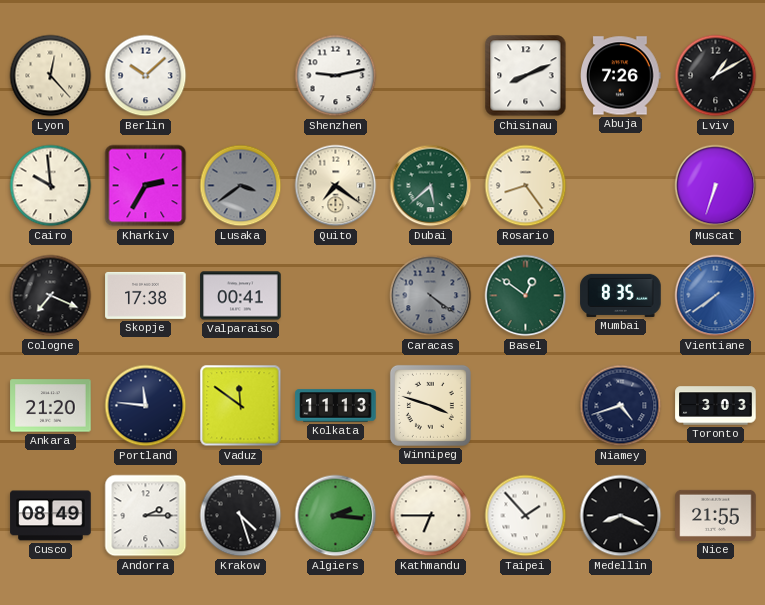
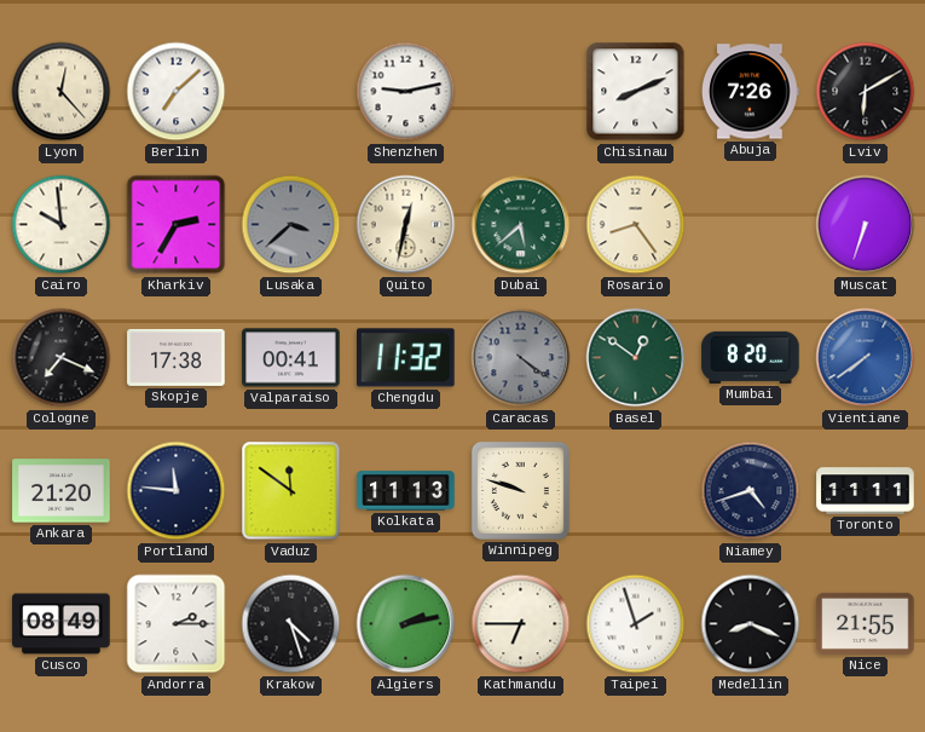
Berlin: 10:08 -> 7:08
Lviv: 1:10 -> 6:10
Lusaka: 3:39 -> 3:38
Quito: 7:21 -> 12:32
Chengdu: none -> 11:32
Mumbai: 8:35 -> 8:20
Winnipeg: 3:48 -> 9:48
Toronto: 3:03 -> 11:11
Algiers: 2:16 -> 2:13
Taipei: 1:53 -> 1:57
